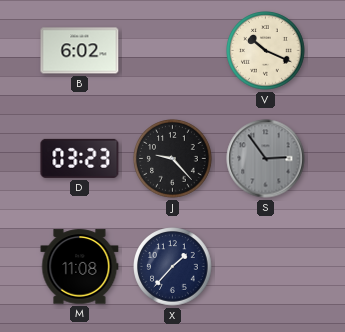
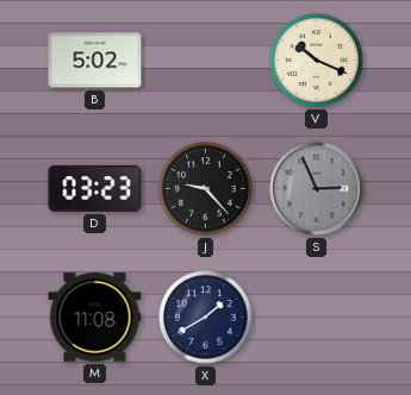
B: 6:02 -> 5:02
S: 2:54 -> 2:56
X: 1:37 -> 1:40
